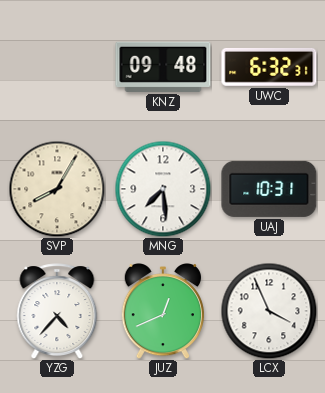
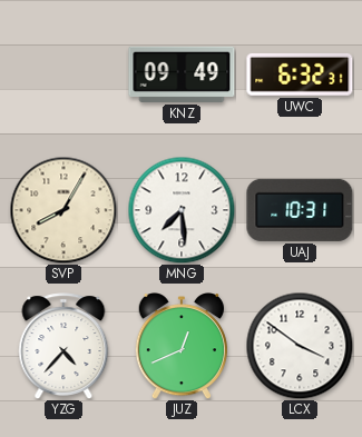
KNZ: 09:48 -> 09:49
LCX: 3:56 -> 3:51
